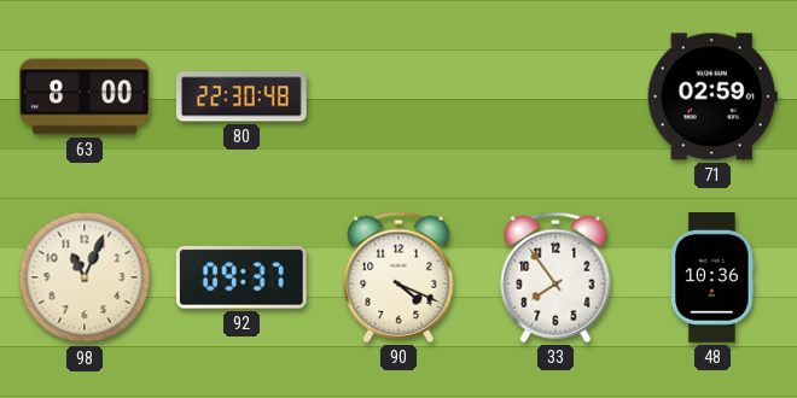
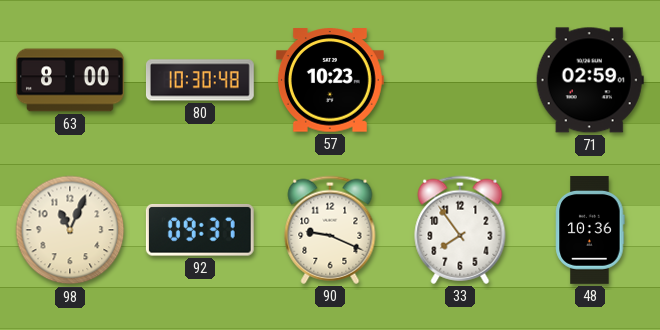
80: 22:30 -> 10:30
57: none -> 10:23
90: 4:19 -> 9:19
